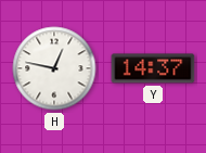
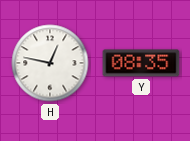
Y: 14:37 -> 08:35
